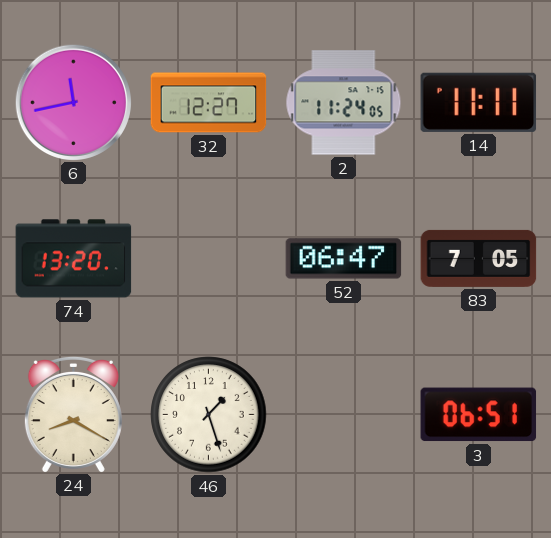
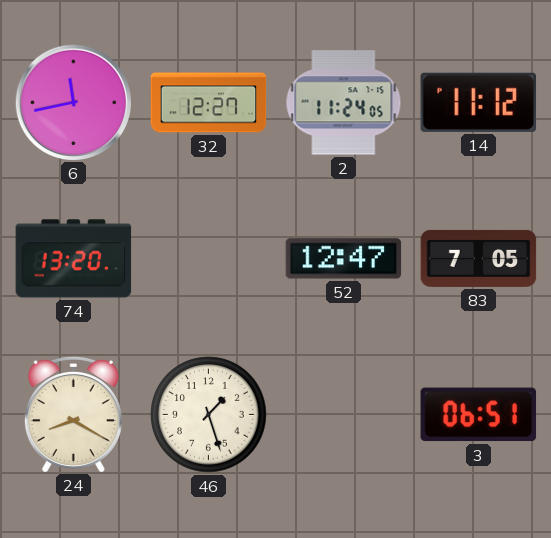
14: 11:11 -> 11:12
52: 06:47 -> 12:47
